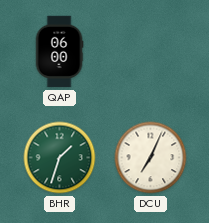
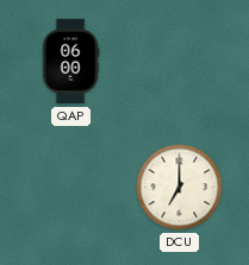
BHR: 1:33 -> none
DCU: 7:04 -> 7:00
